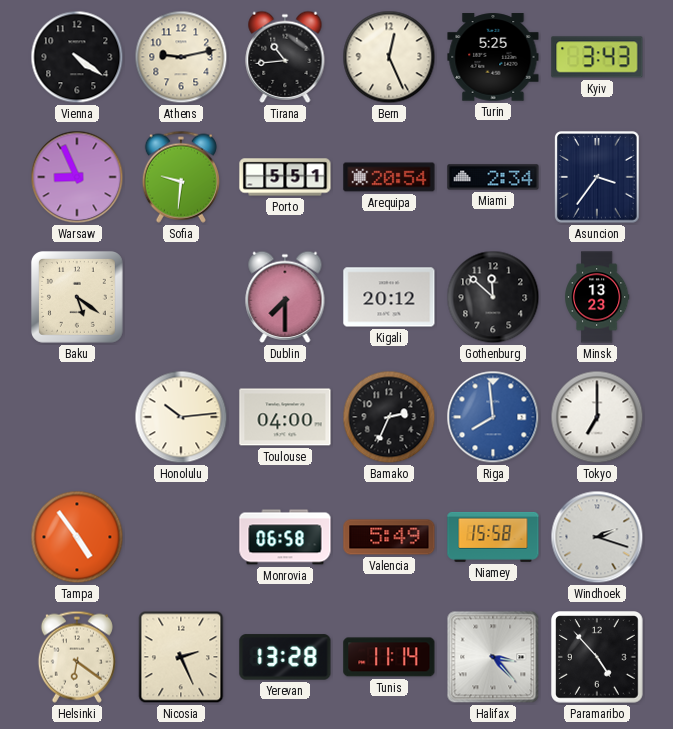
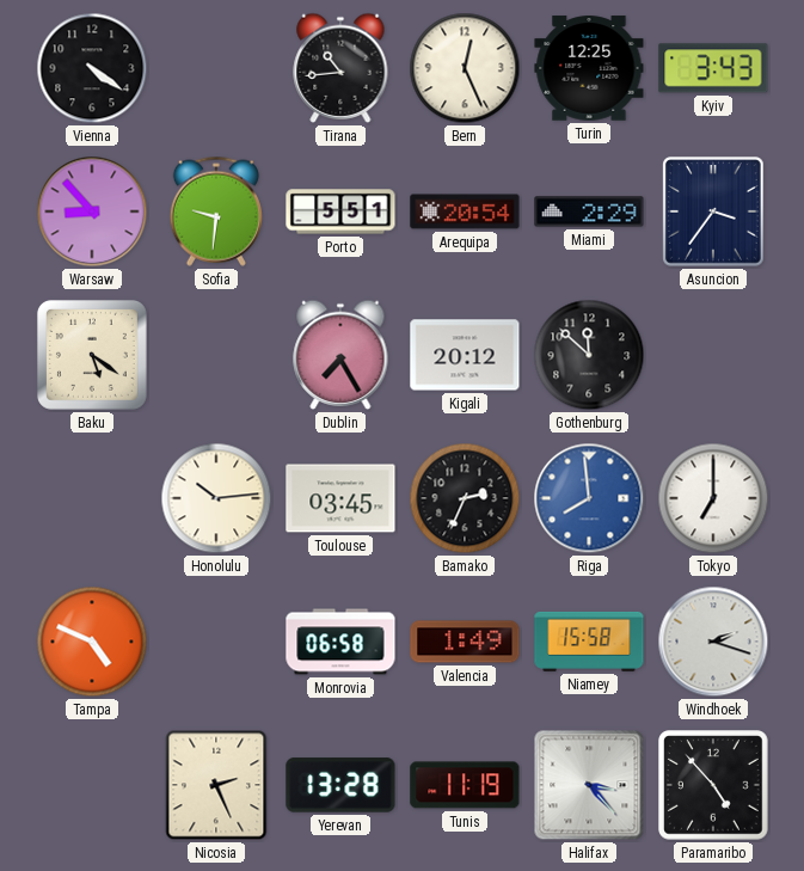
Athens: 9:13 -> none
Turin: 5:25 -> 12:25
Warsaw: 8:56 -> 8:53
Miami: 2:34 -> 2:29
Dublin: 7:30 -> 7:25
Minsk: 13:23 -> none
Toulouse: 04:00 -> 03:45
Tampa: 4:54 -> 4:49
Valencia: 5:49 -> 1:49
Helsinki: 6:21 -> none
Tunis: 11:14 -> 11:19
